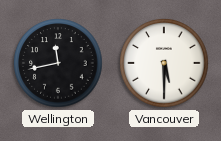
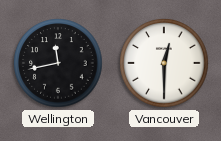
Vancouver: 5:30 -> 12:30
